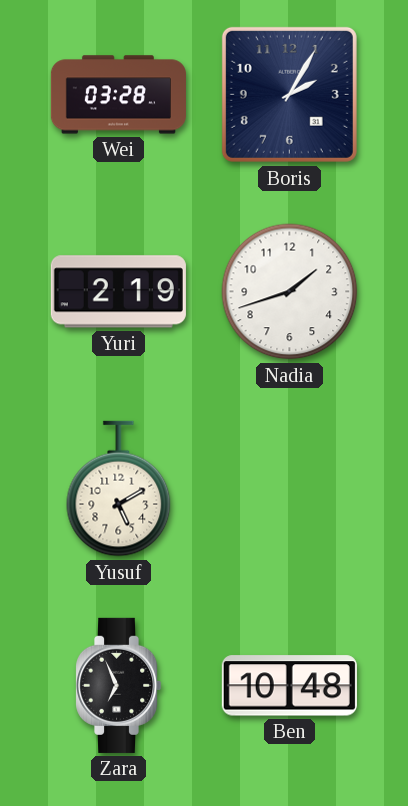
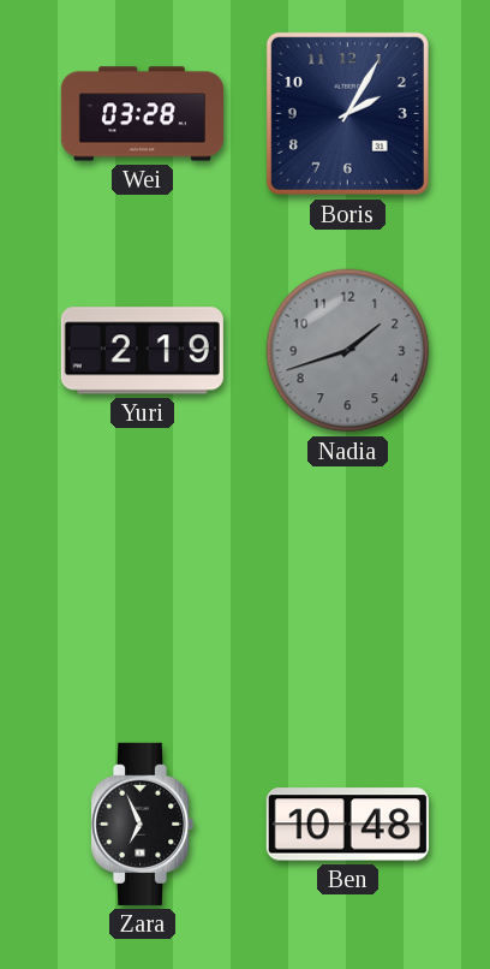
Nadia dial: white -> grey
Yusuf: 5:10 -> none
